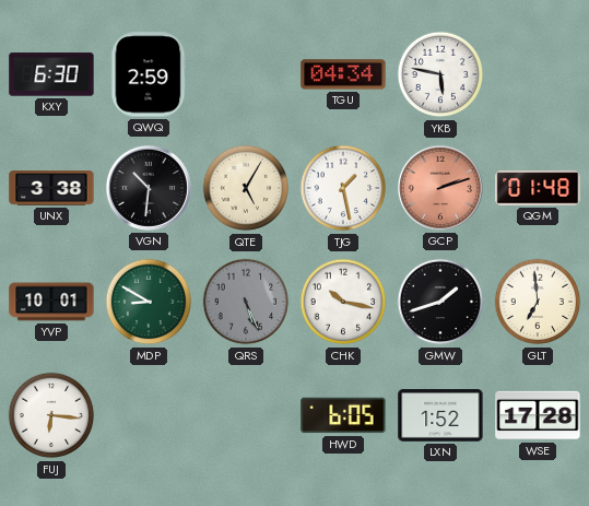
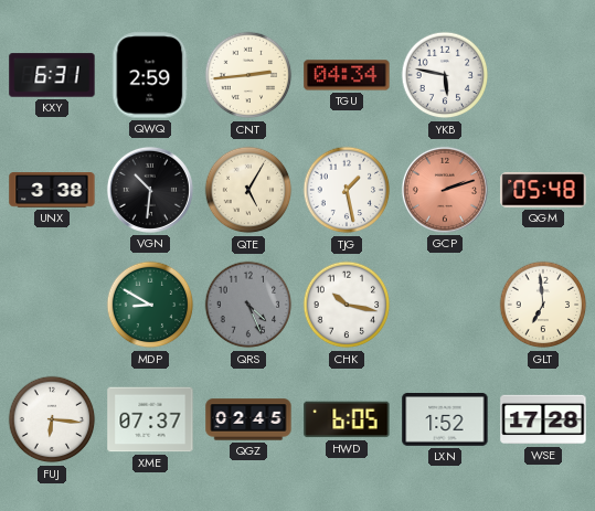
KXY: 6:30 -> 6:31
CNT: none -> 2:44
QGM: 01:48 -> 05:48
YVP: 10:01 -> none
QRS: 5:26 -> 4:26
GMW: 1:42 -> none
XME: none -> 07:37
QGZ: none -> 02:45
